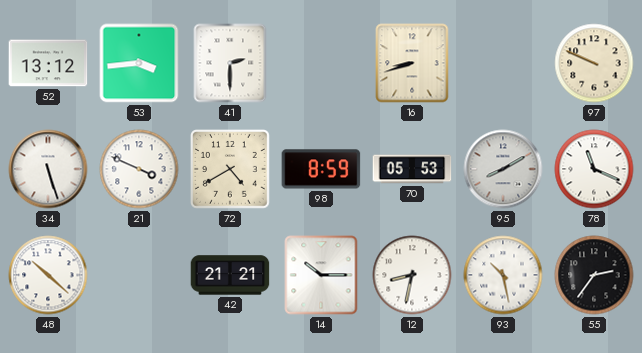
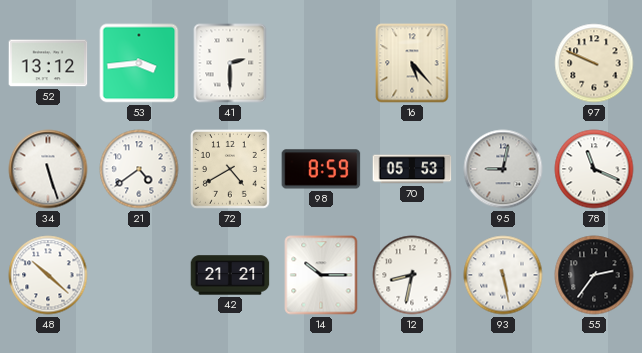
16: 8:42 -> 5:23
21: 3:49 -> 4:39
95: 8:10 -> 9:02
93: 10:28 -> 5:28
